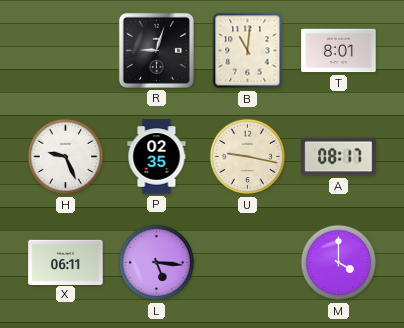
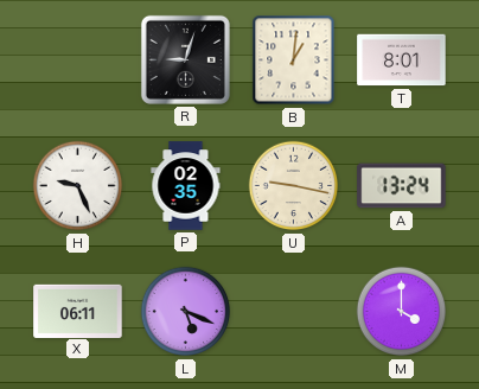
B: 11:01 -> 1:01
A: 08:17 -> 13:24
L: 5:16 -> 5:19
